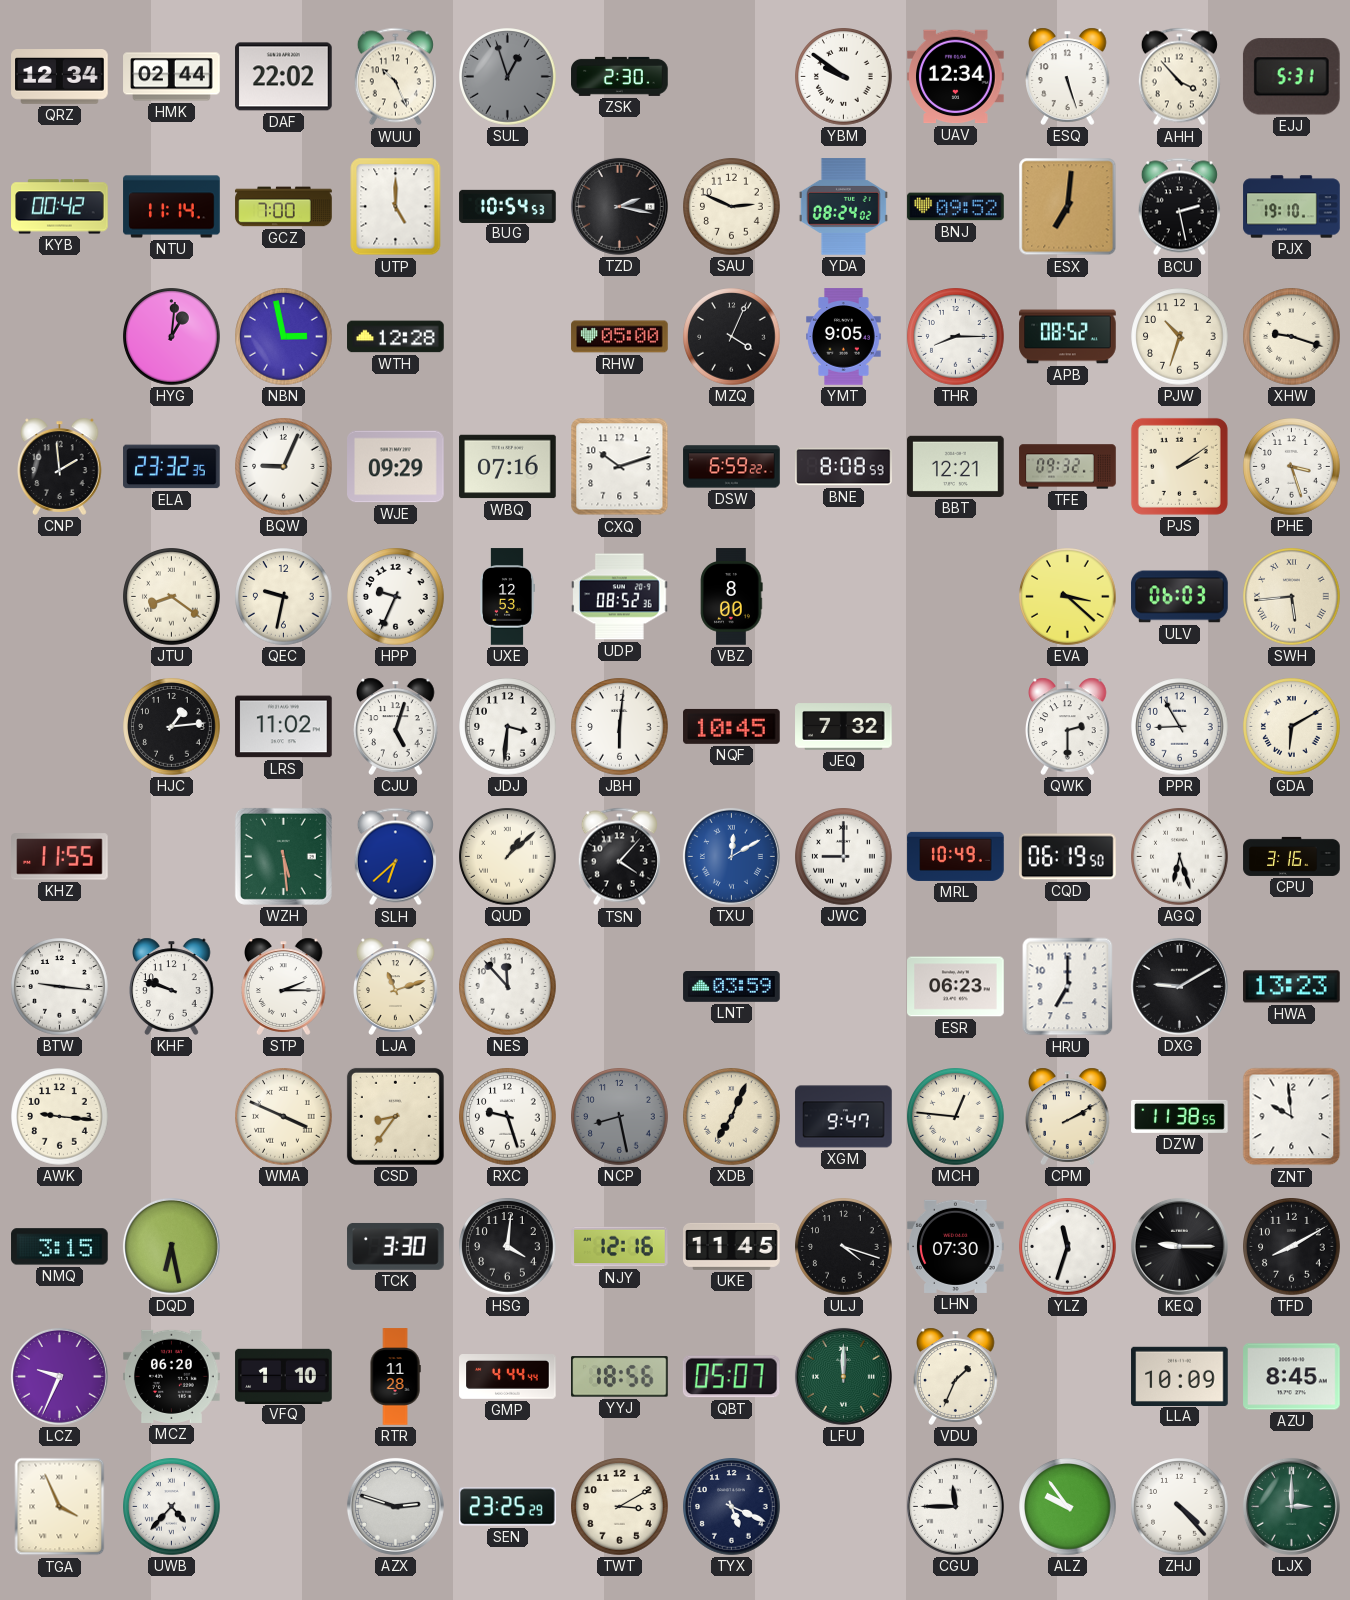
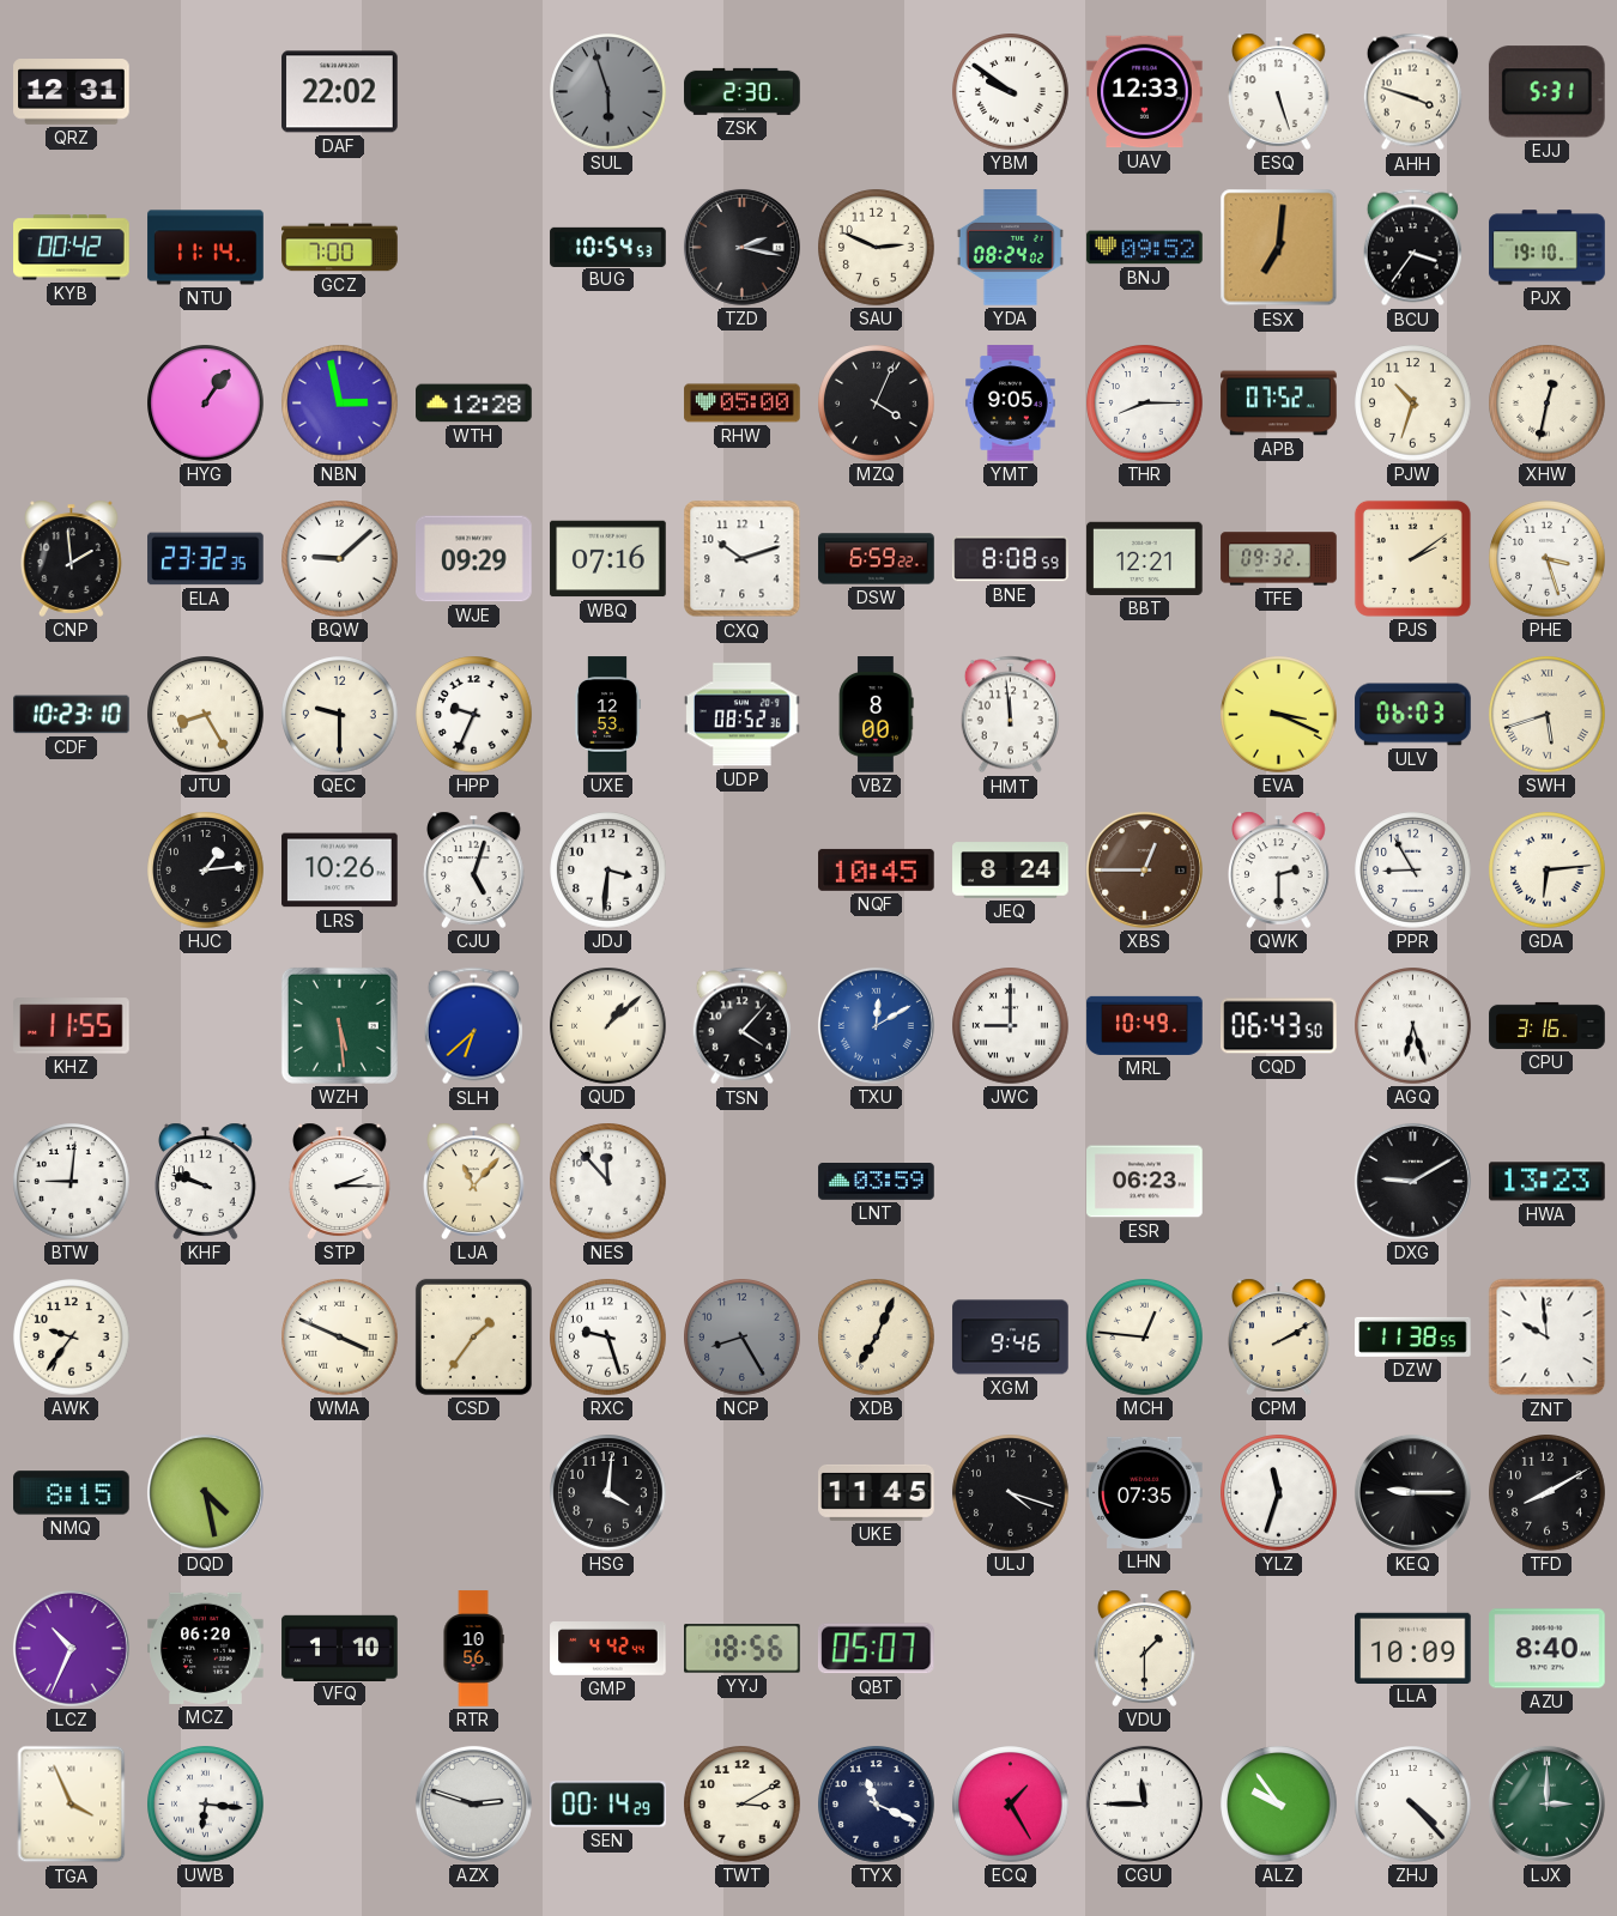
QRZ: 12:34 -> 12:31
HMK: 02:44 -> none
WUU: 10:26 -> none
SUL: 12:57 -> 5:57
UAV: 12:34 -> 12:33
AHH: 3:53 -> 3:48
UTP: 5:00 -> none
BCU: 2:28 -> 3:36
HYG: 1:01 -> 1:06
APB: 08:52 -> 07:52
XHW: 9:18 -> 12:32
BQW: 9:04 -> 9:08
CDF: none -> 10:23
JTU: 8:21 -> 8:25
QEC: 9:32 -> 9:30
HMT: none -> 11:59
EVA: 3:22 -> 3:19
SWH: 5:44 -> 5:42
LRS: 11:02 -> 10:26
JBH: 6:01 -> none
JEQ: 7:32 -> 8:24
XBS: none -> 12:45
GDA: 6:10 -> 6:14
CQD: 06:19 -> 06:43
BTW: 9:16 -> 9:01
LJA: 11:12 -> 11:07
HRU: 7:00 -> none
AWK: 9:16 -> 9:36
CSD: 8:36 -> 1:36
NCP: 8:28 -> 8:25
XGM: 9:47 -> 9:46
NMQ: 3:15 -> 8:15
DQD: 6:28 -> 4:28
TCK: 3:30 -> none
NJY: 12:16 -> none
LHN: 07:30 -> 07:35
LCZ: 9:34 -> 10:34
RTR: 11:28 -> 10:56
GMP: 4:44 -> 4:42
LFU: 12:00 -> none
VDU: 1:34 -> 1:30
AZU: 8:45 -> 8:40
UWB: 4:37 -> 6:16
SEN: 23:25 -> 00:14
TYX: 5:19 -> 11:19
ECQ: none -> 1:25
